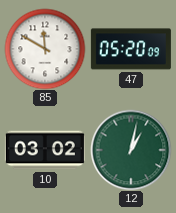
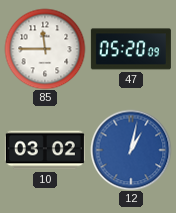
85: 11:50 -> 11:45
12 dial: green -> blue
